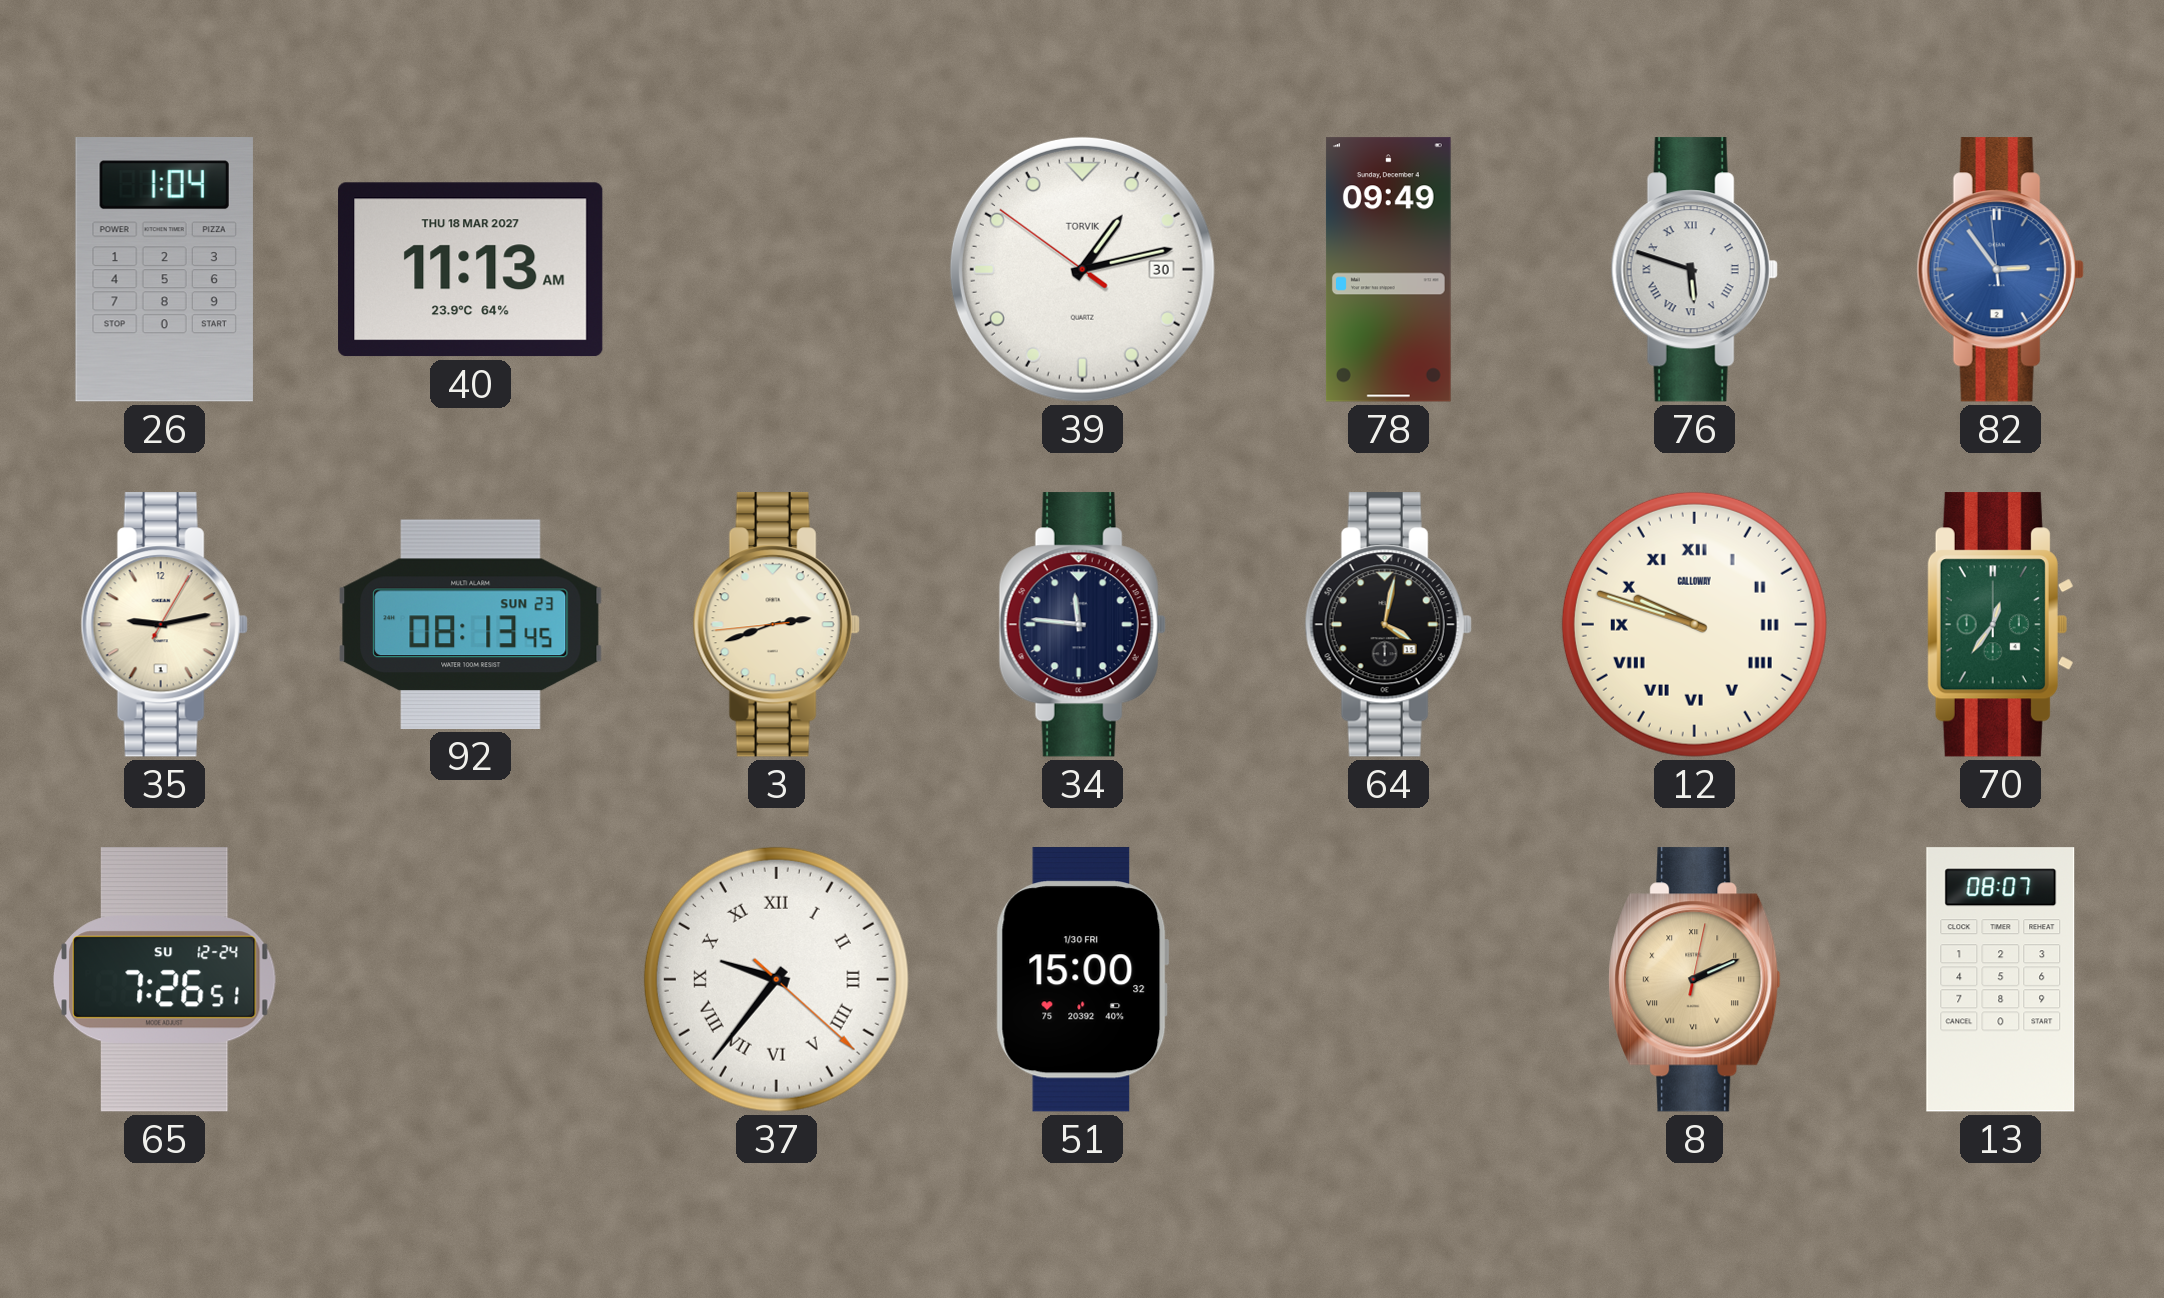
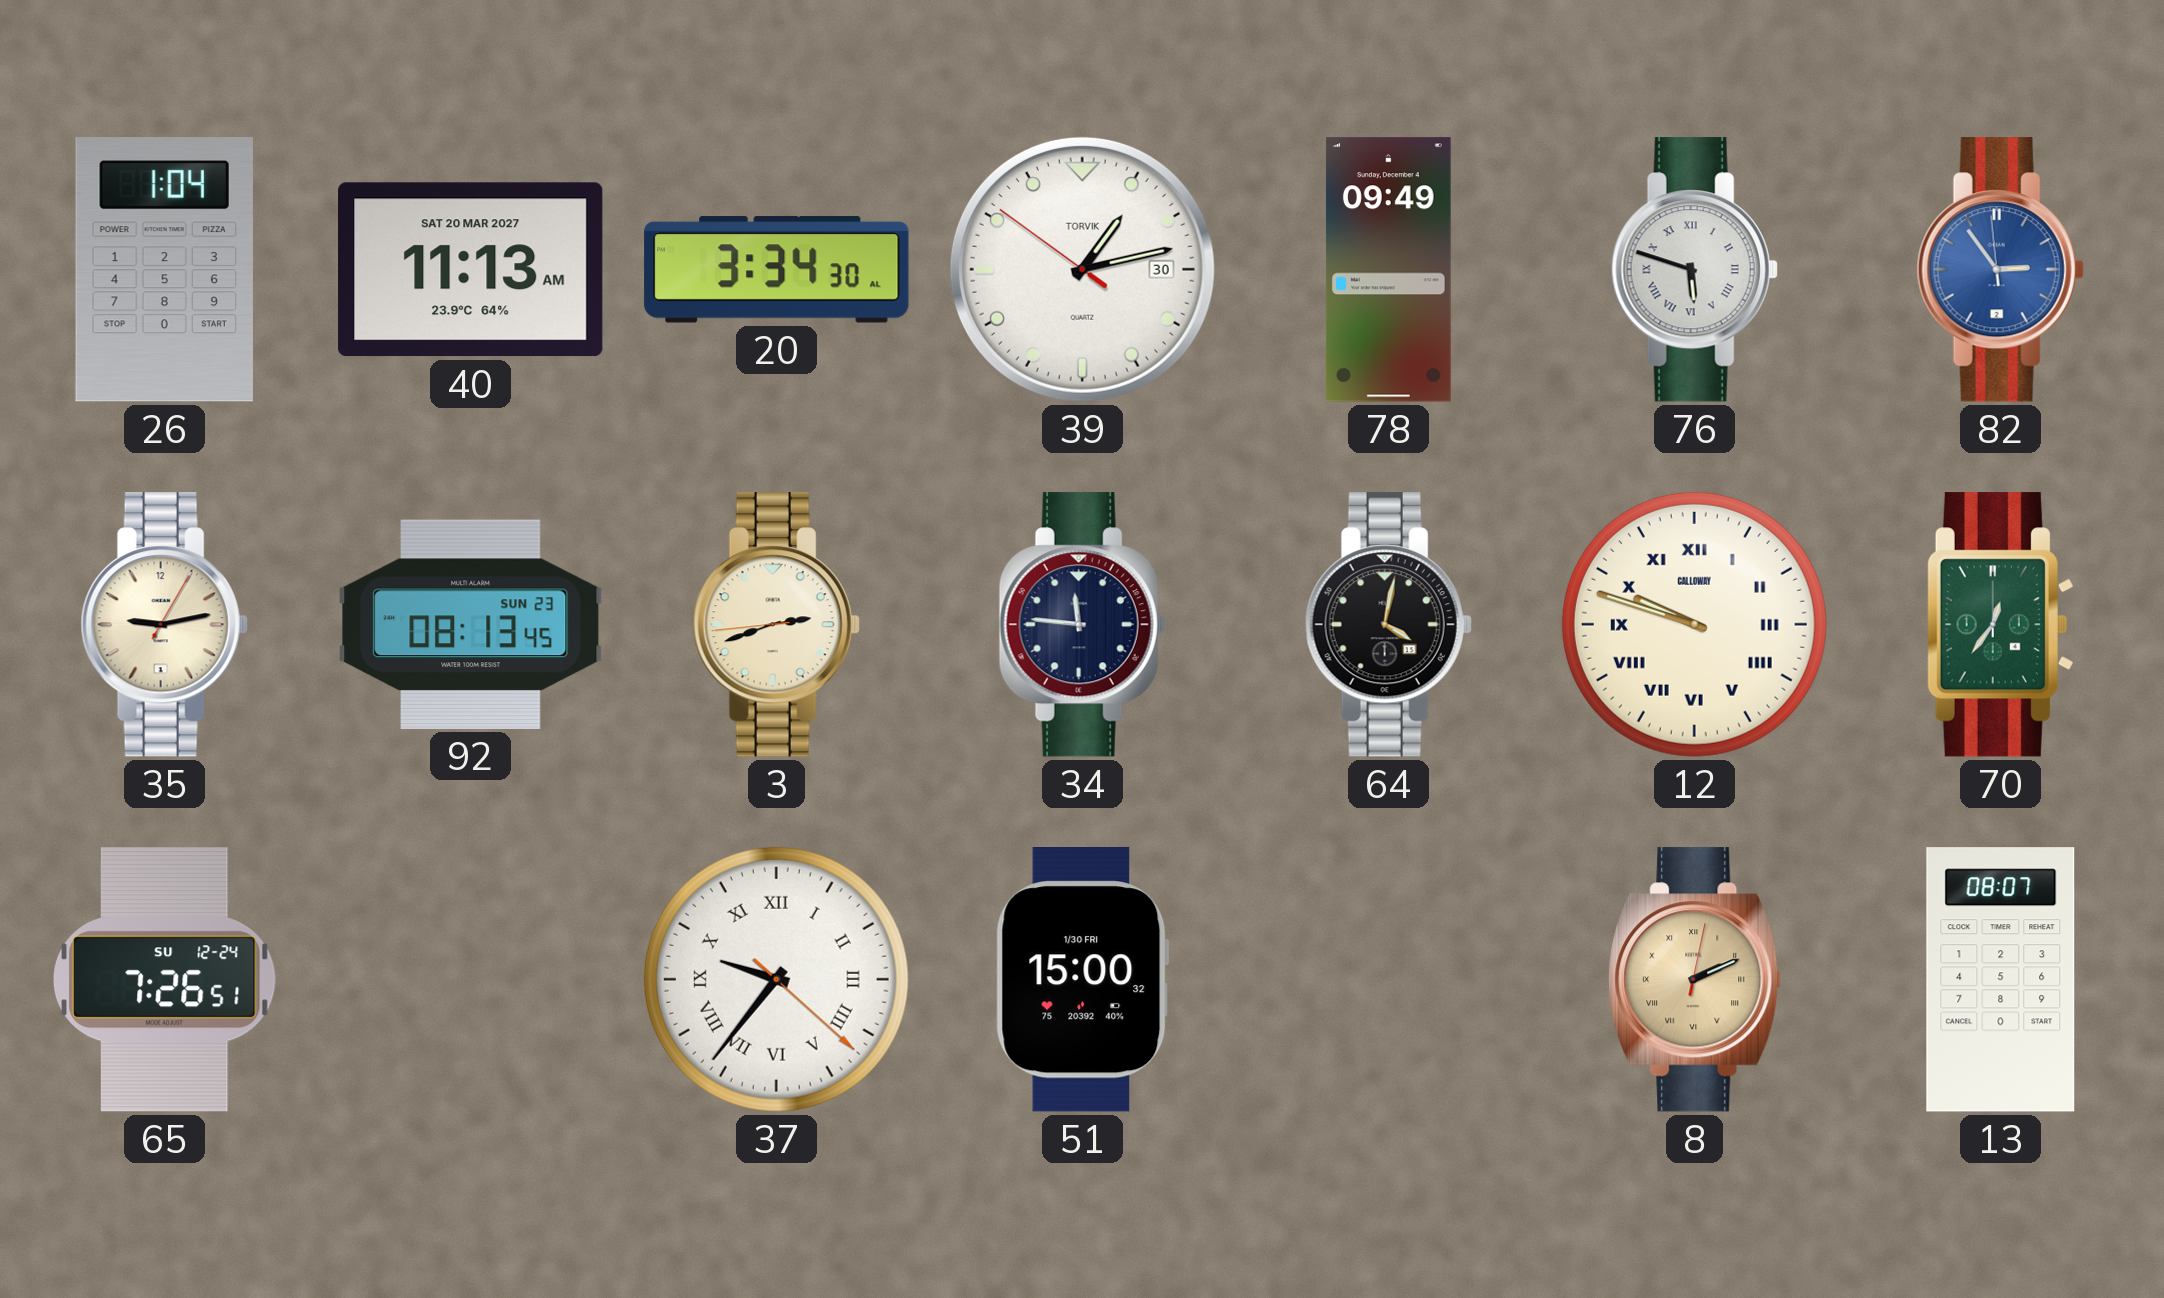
40 date: THU 18 MAR 2027 -> SAT 20 MAR 2027
20: none -> 3:34
